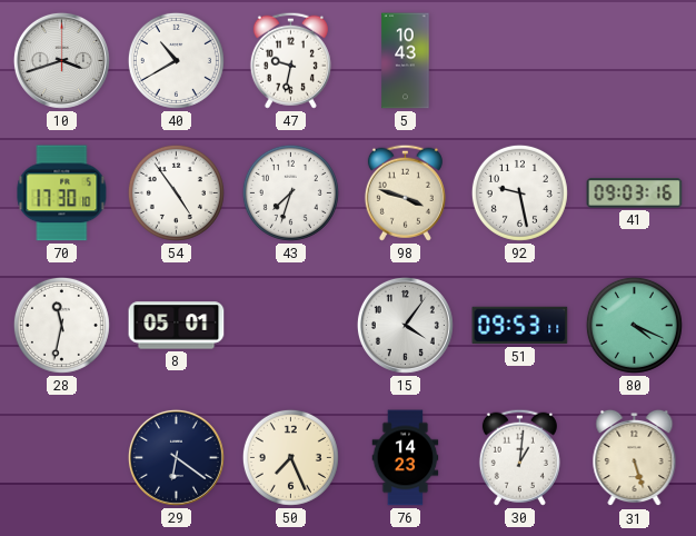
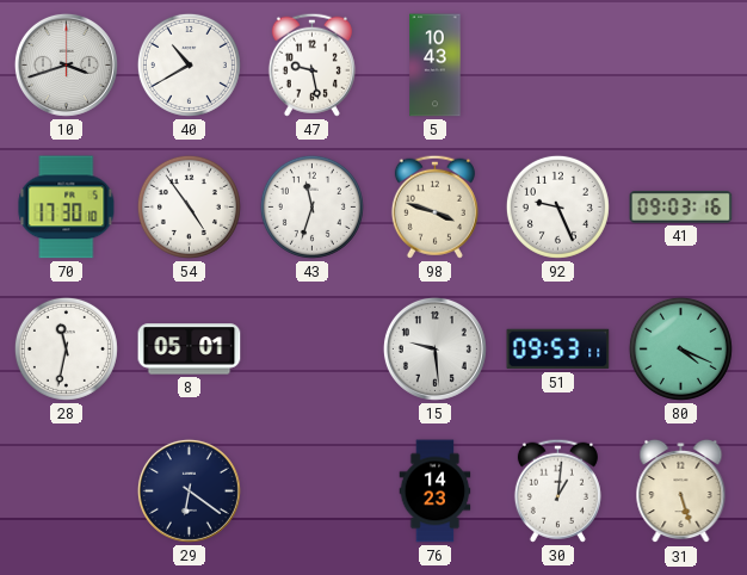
47: 9:32 -> 9:28
43: 7:33 -> 11:33
92: 9:28 -> 9:26
15: 4:06 -> 9:29
50: 7:26 -> none
